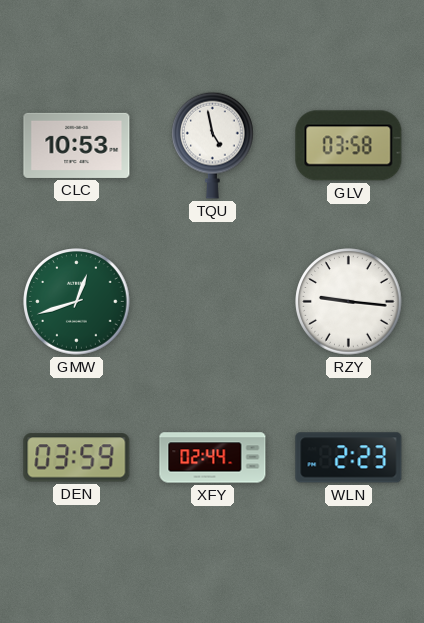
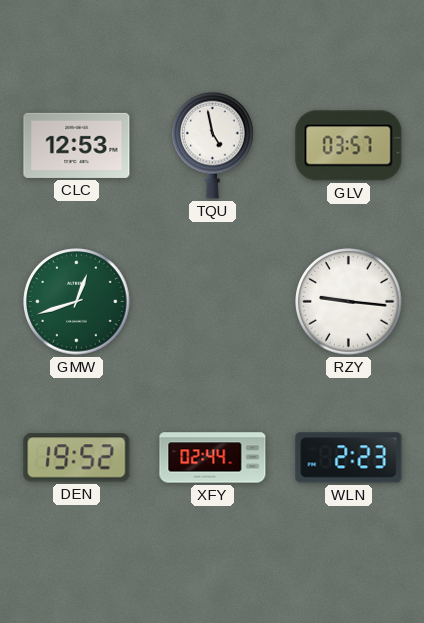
CLC: 10:53 -> 12:53
GLV: 03:58 -> 03:57
DEN: 03:59 -> 19:52
